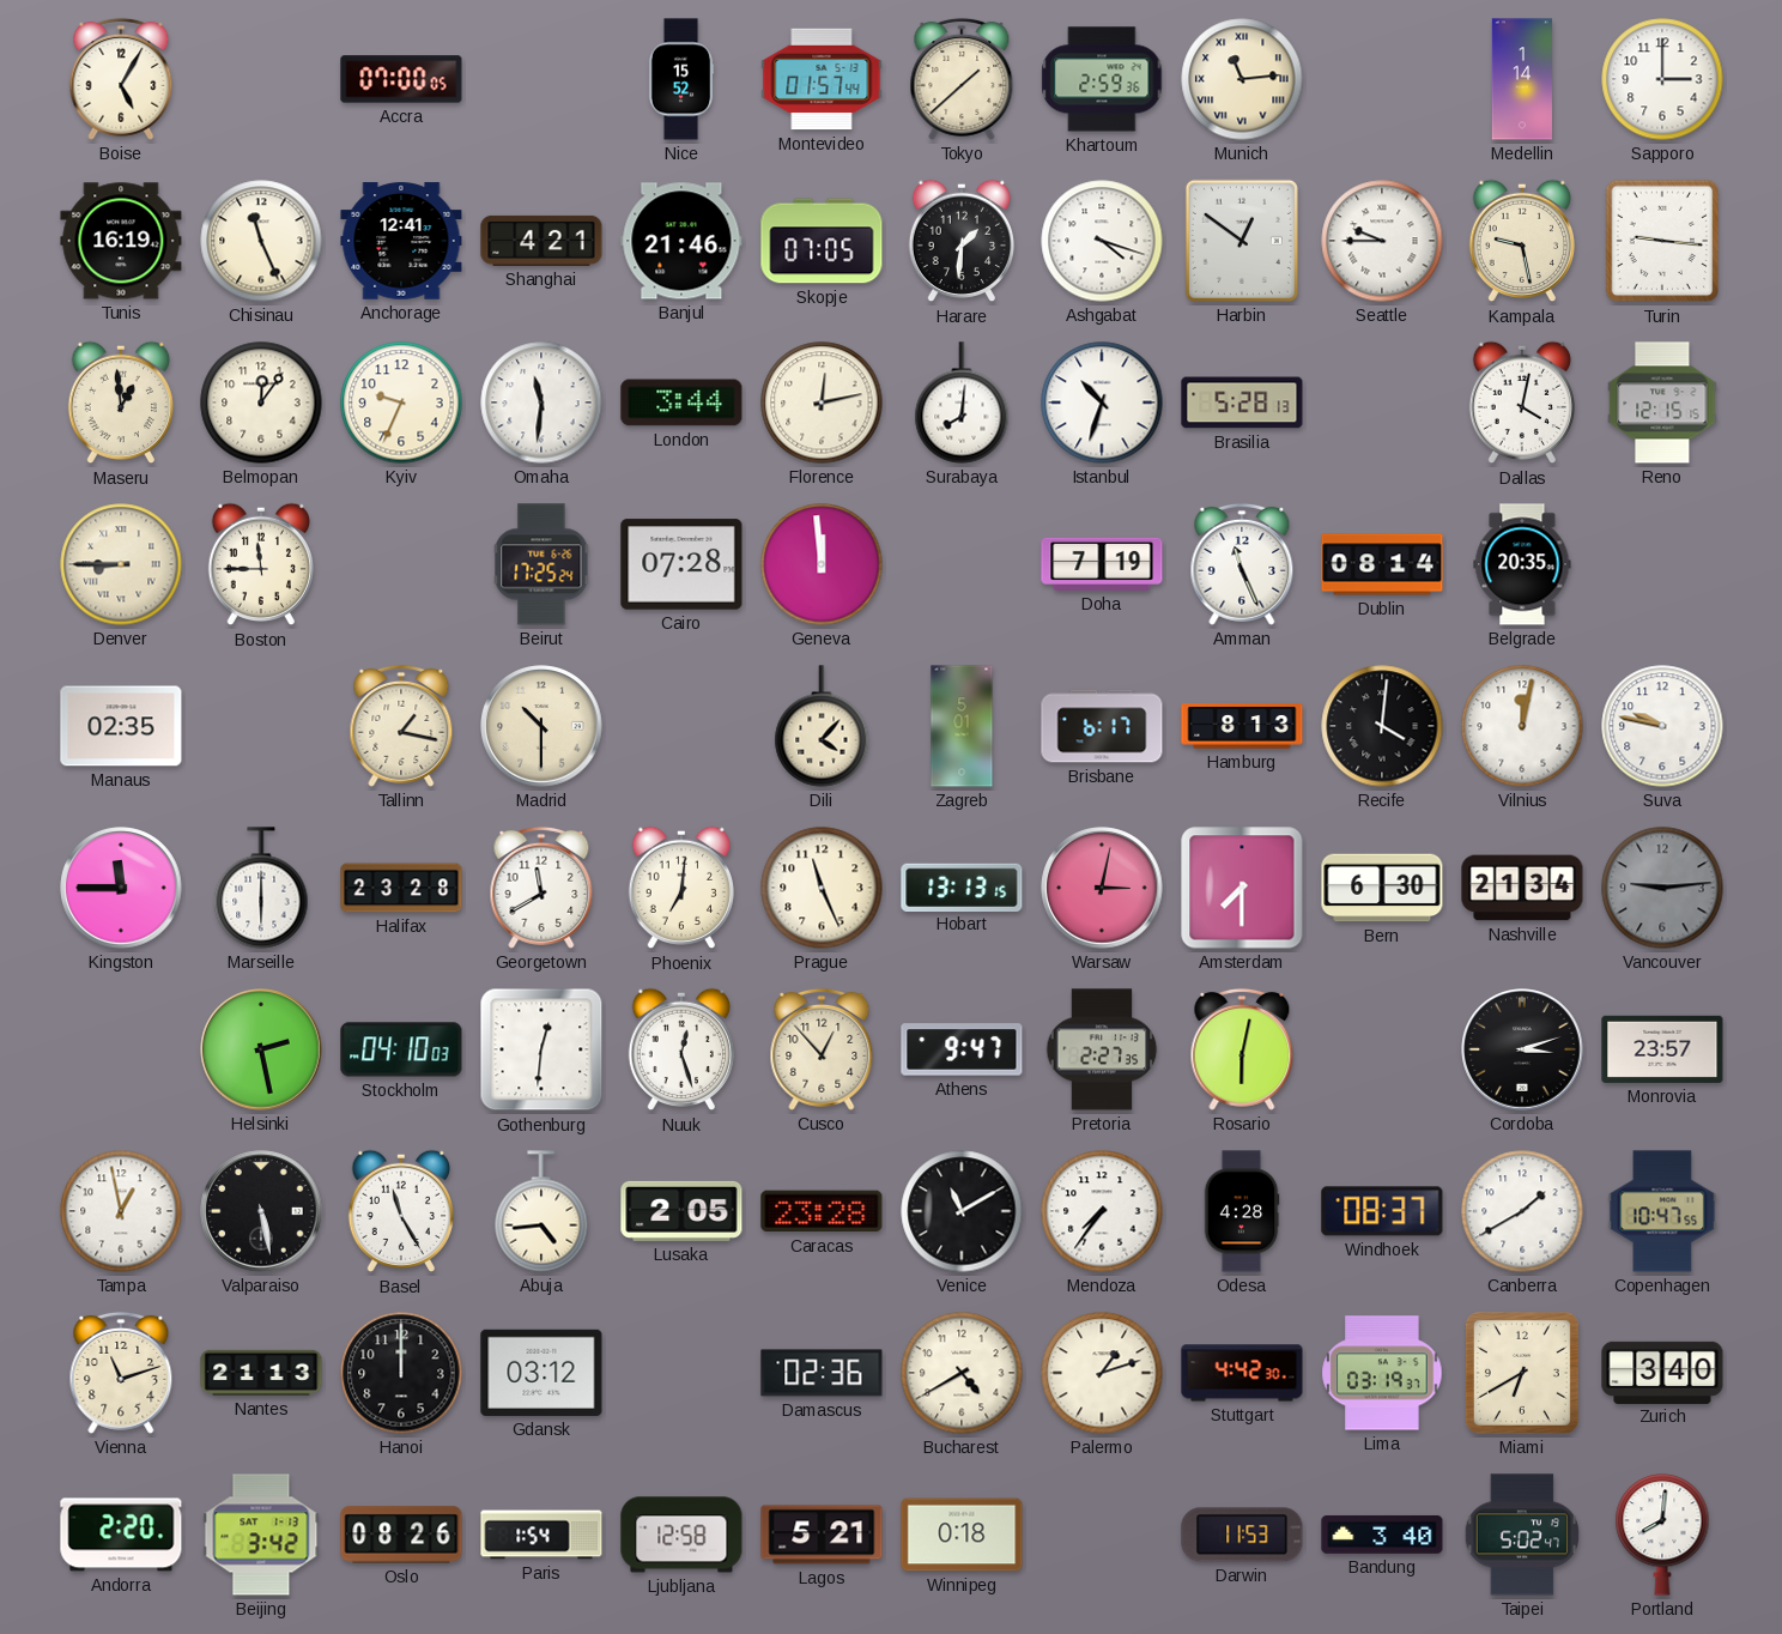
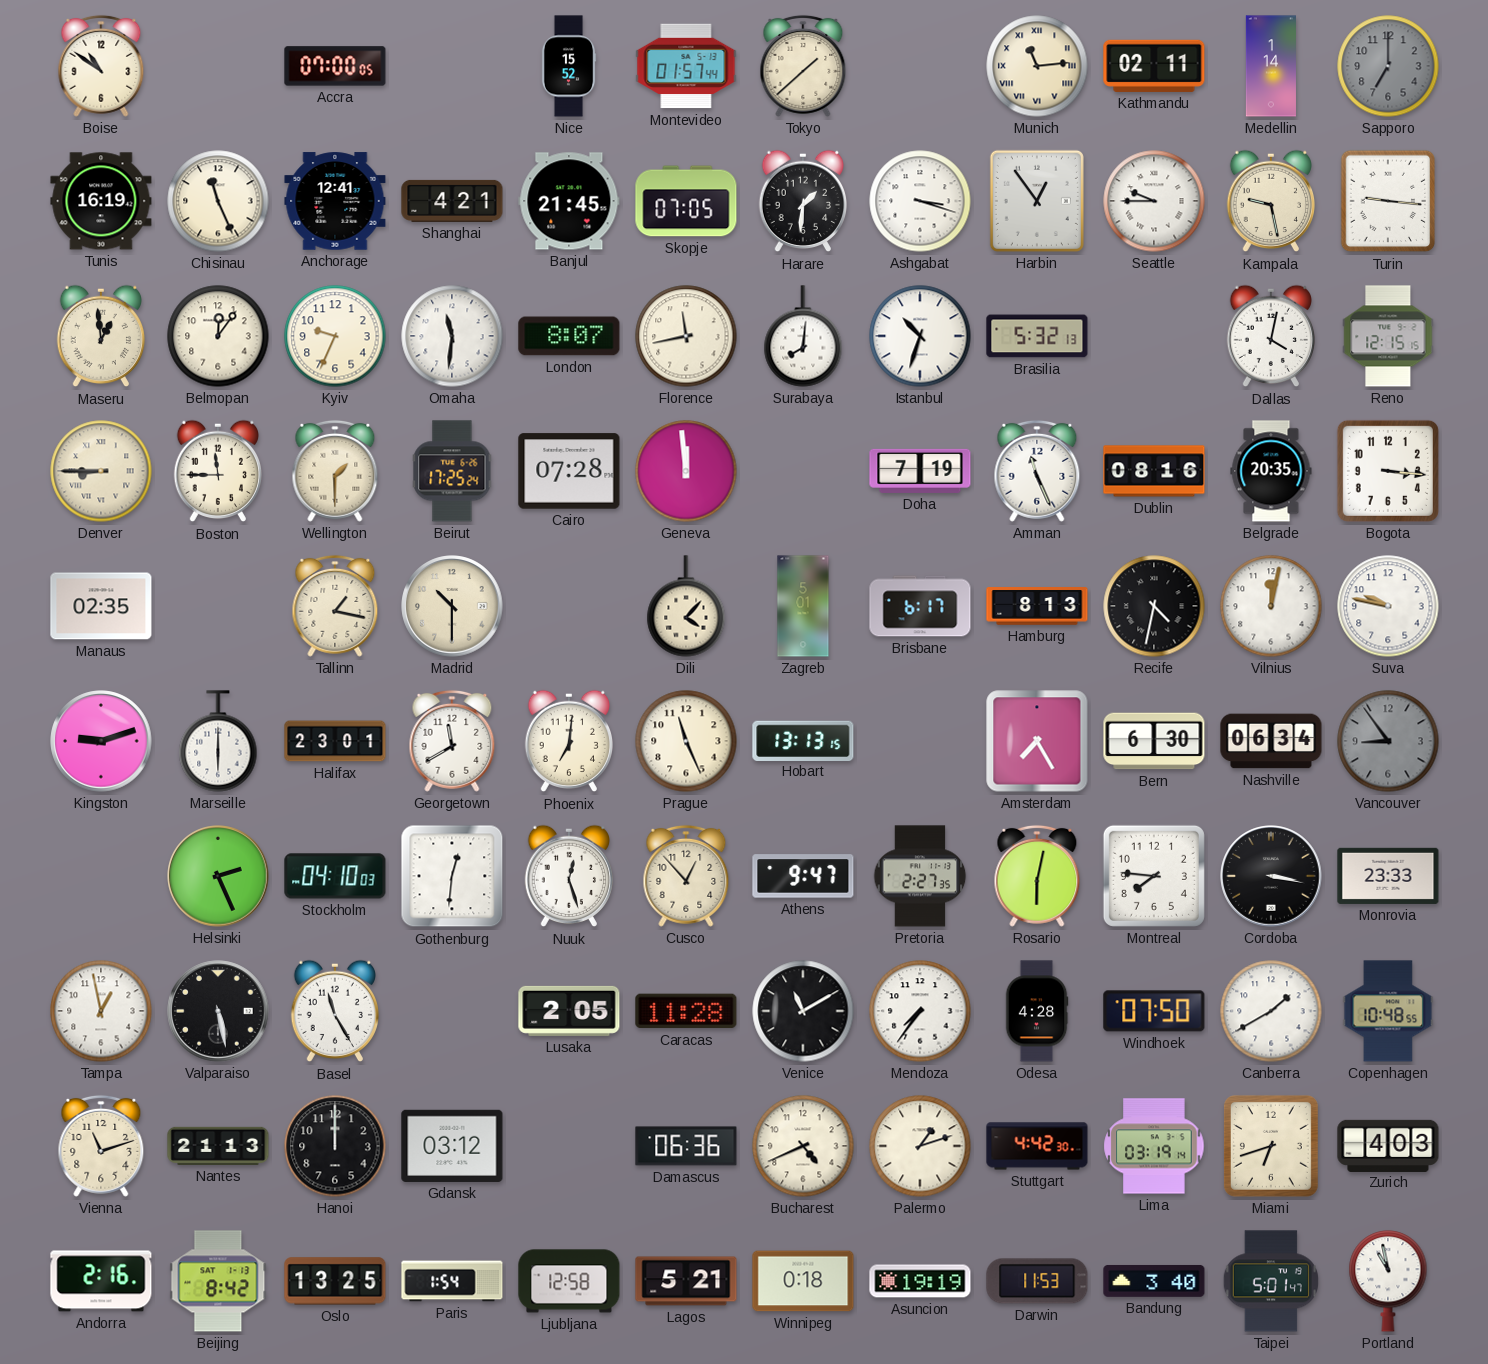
Boise: 5:05 -> 10:51
Khartoum: 2:59 -> none
Kathmandu: none -> 02:11
Sapporo: 3:00 -> 7:00
Sapporo dial: white -> grey
Banjul: 21:46 -> 21:45
Ashgabat: 4:18 -> 3:18
Harbin: 12:51 -> 12:54
London: 3:44 -> 8:07
Florence: 12:13 -> 11:43
Brasilia: 5:28 -> 5:32
Wellington: none -> 1:30
Dublin: 08:14 -> 08:16
Bogota: none -> 3:16
Recife: 4:01 -> 4:32
Kingston: 11:45 -> 9:12
Halifax: 23:28 -> 23:01
Warsaw: 3:02 -> none
Amsterdam: 7:30 -> 7:25
Nashville: 21:34 -> 06:34
Vancouver: 9:14 -> 8:54
Helsinki: 2:28 -> 2:26
Montreal: none -> 7:46
Cordoba: 3:12 -> 3:17
Monrovia: 23:57 -> 23:33
Abuja: 4:44 -> none
Caracas: 23:28 -> 11:28
Windhoek: 08:37 -> 07:50
Copenhagen: 10:47 -> 10:48
Damascus: 02:36 -> 06:36
Bucharest: 4:40 -> 4:41
Lima: 03:19:37 -> 03:19:14
Miami: 6:40 -> 6:42
Zurich: 3:40 -> 4:03
Andorra: 2:20 -> 2:16
Beijing: 3:42 -> 8:42
Oslo: 08:26 -> 13:25
Asuncion: none -> 19:19
Taipei: 5:02 -> 5:01
Portland: 8:01 -> 10:58
